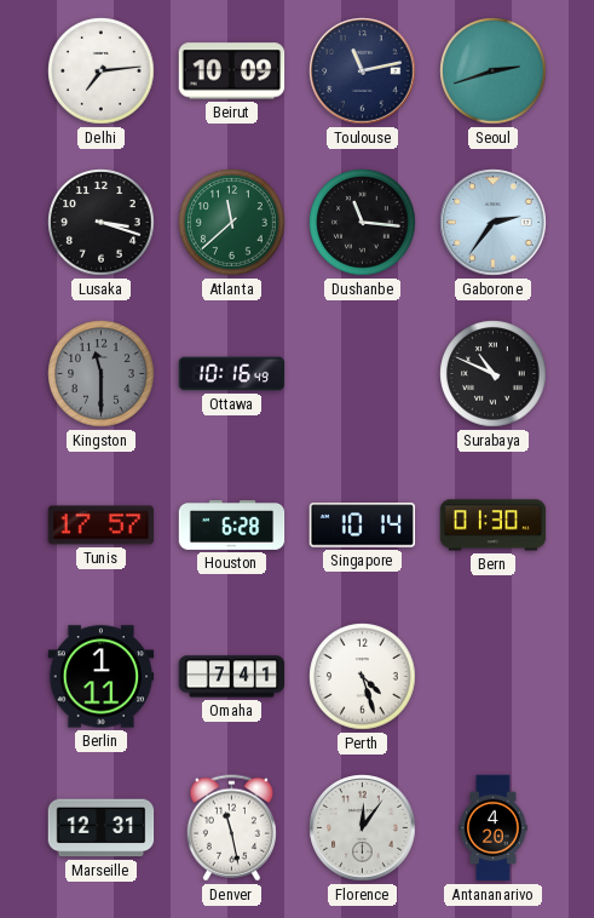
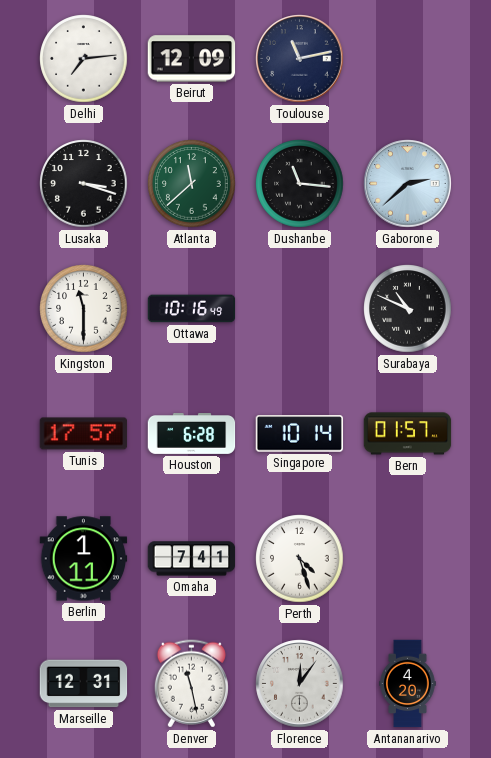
Beirut: 10:09 -> 12:09
Seoul: 2:42 -> none
Gaborone: 2:36 -> 2:38
Kingston dial: grey -> white
Bern: 01:30 -> 01:57
